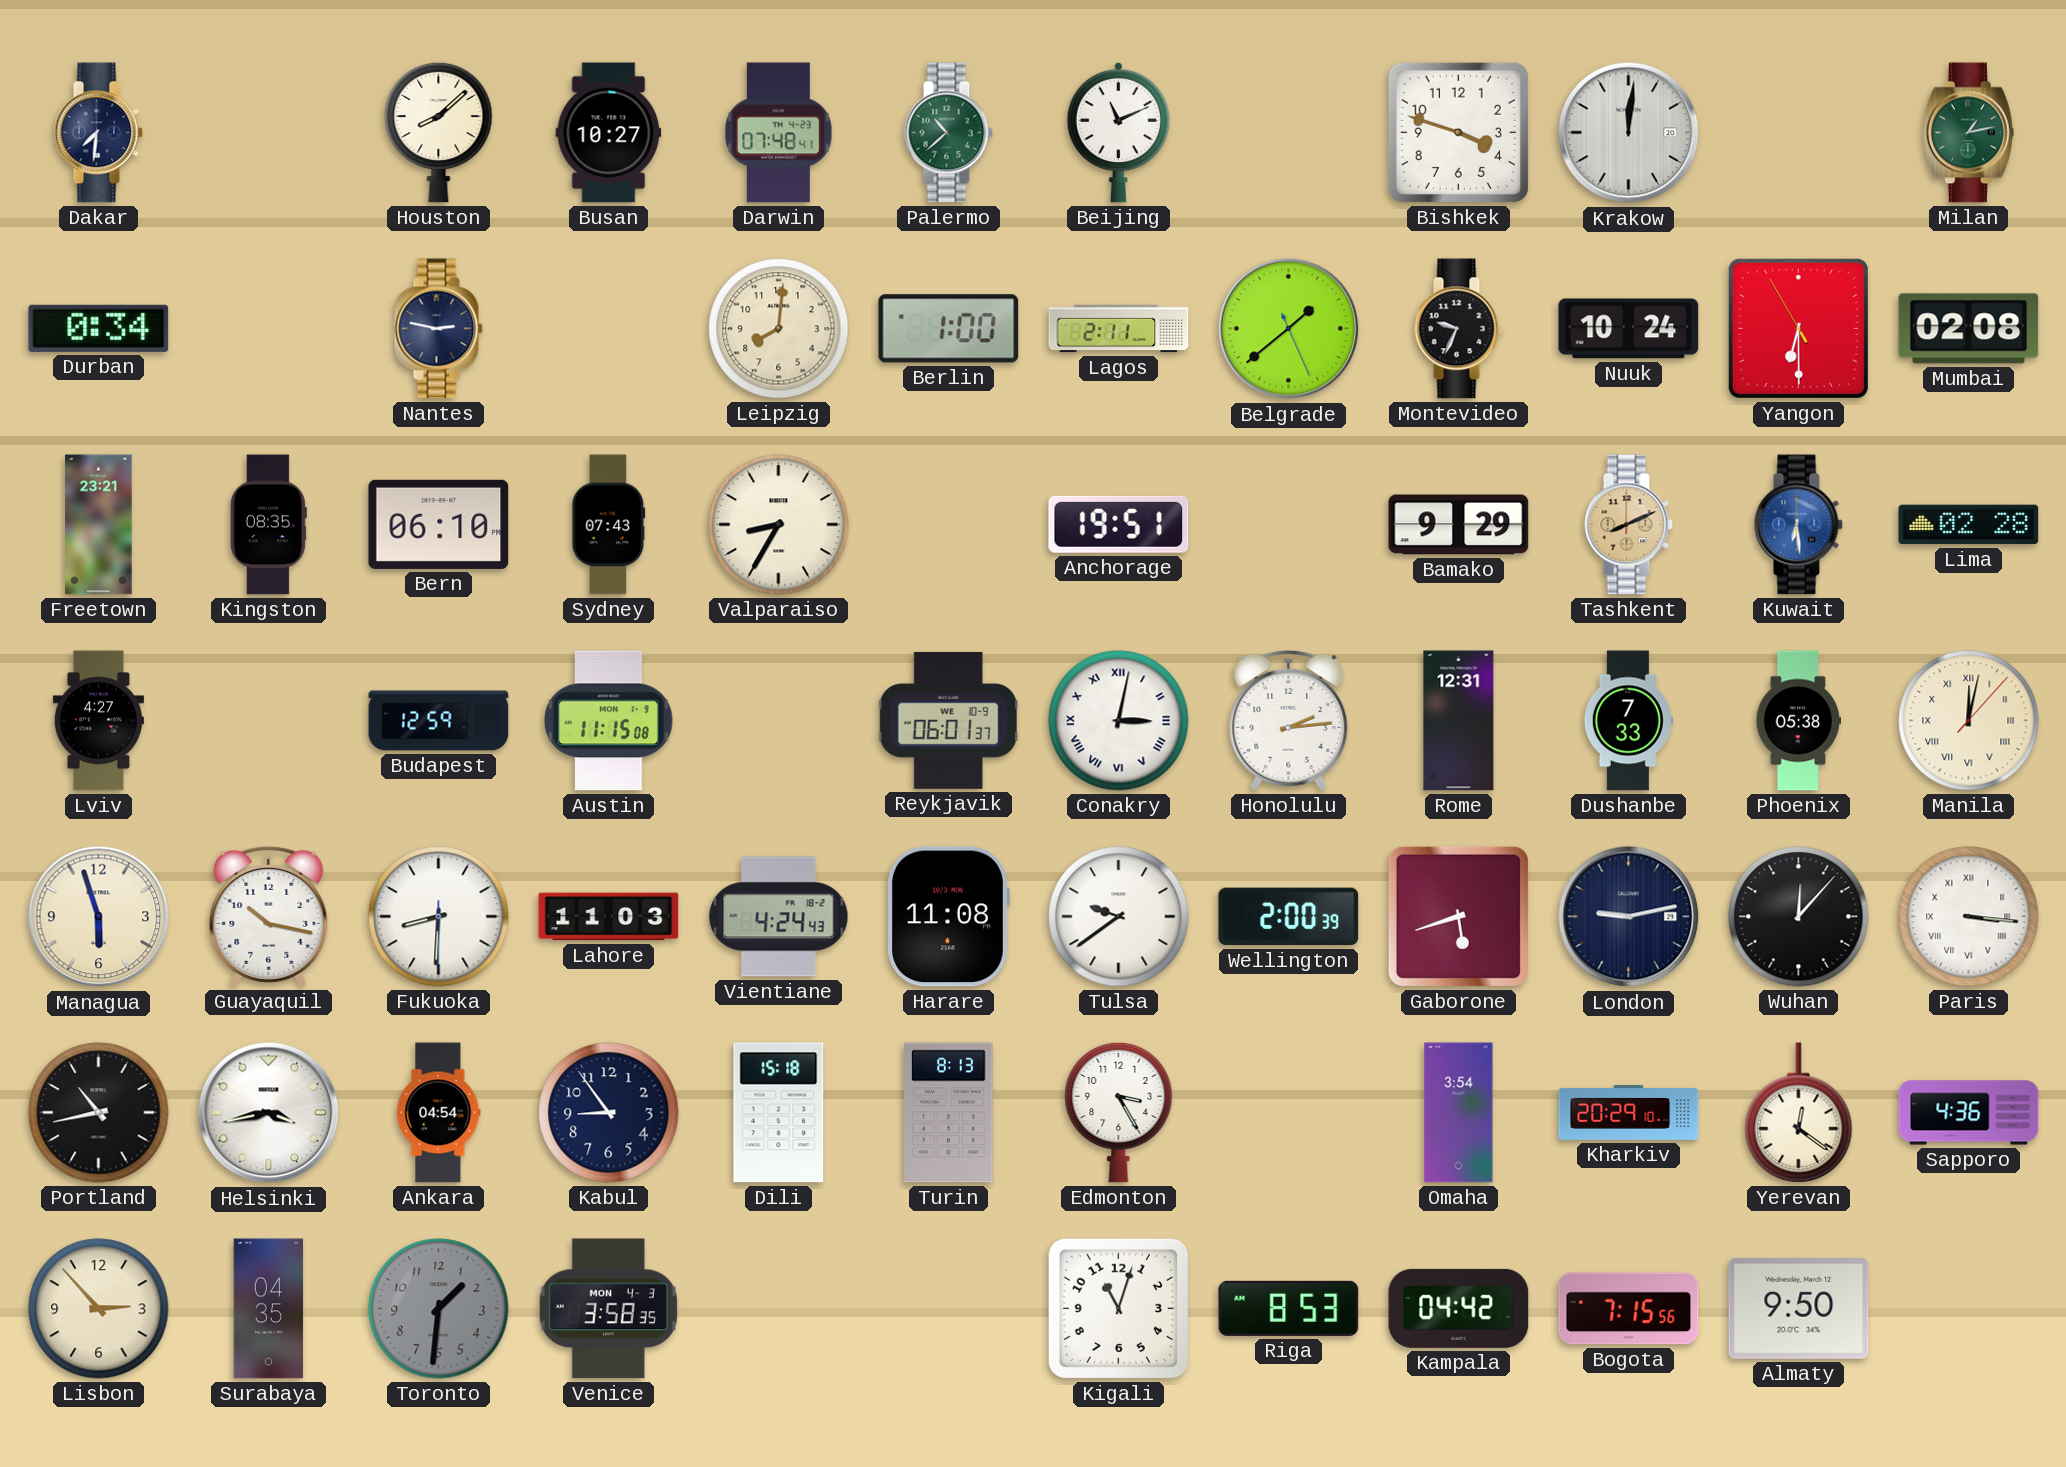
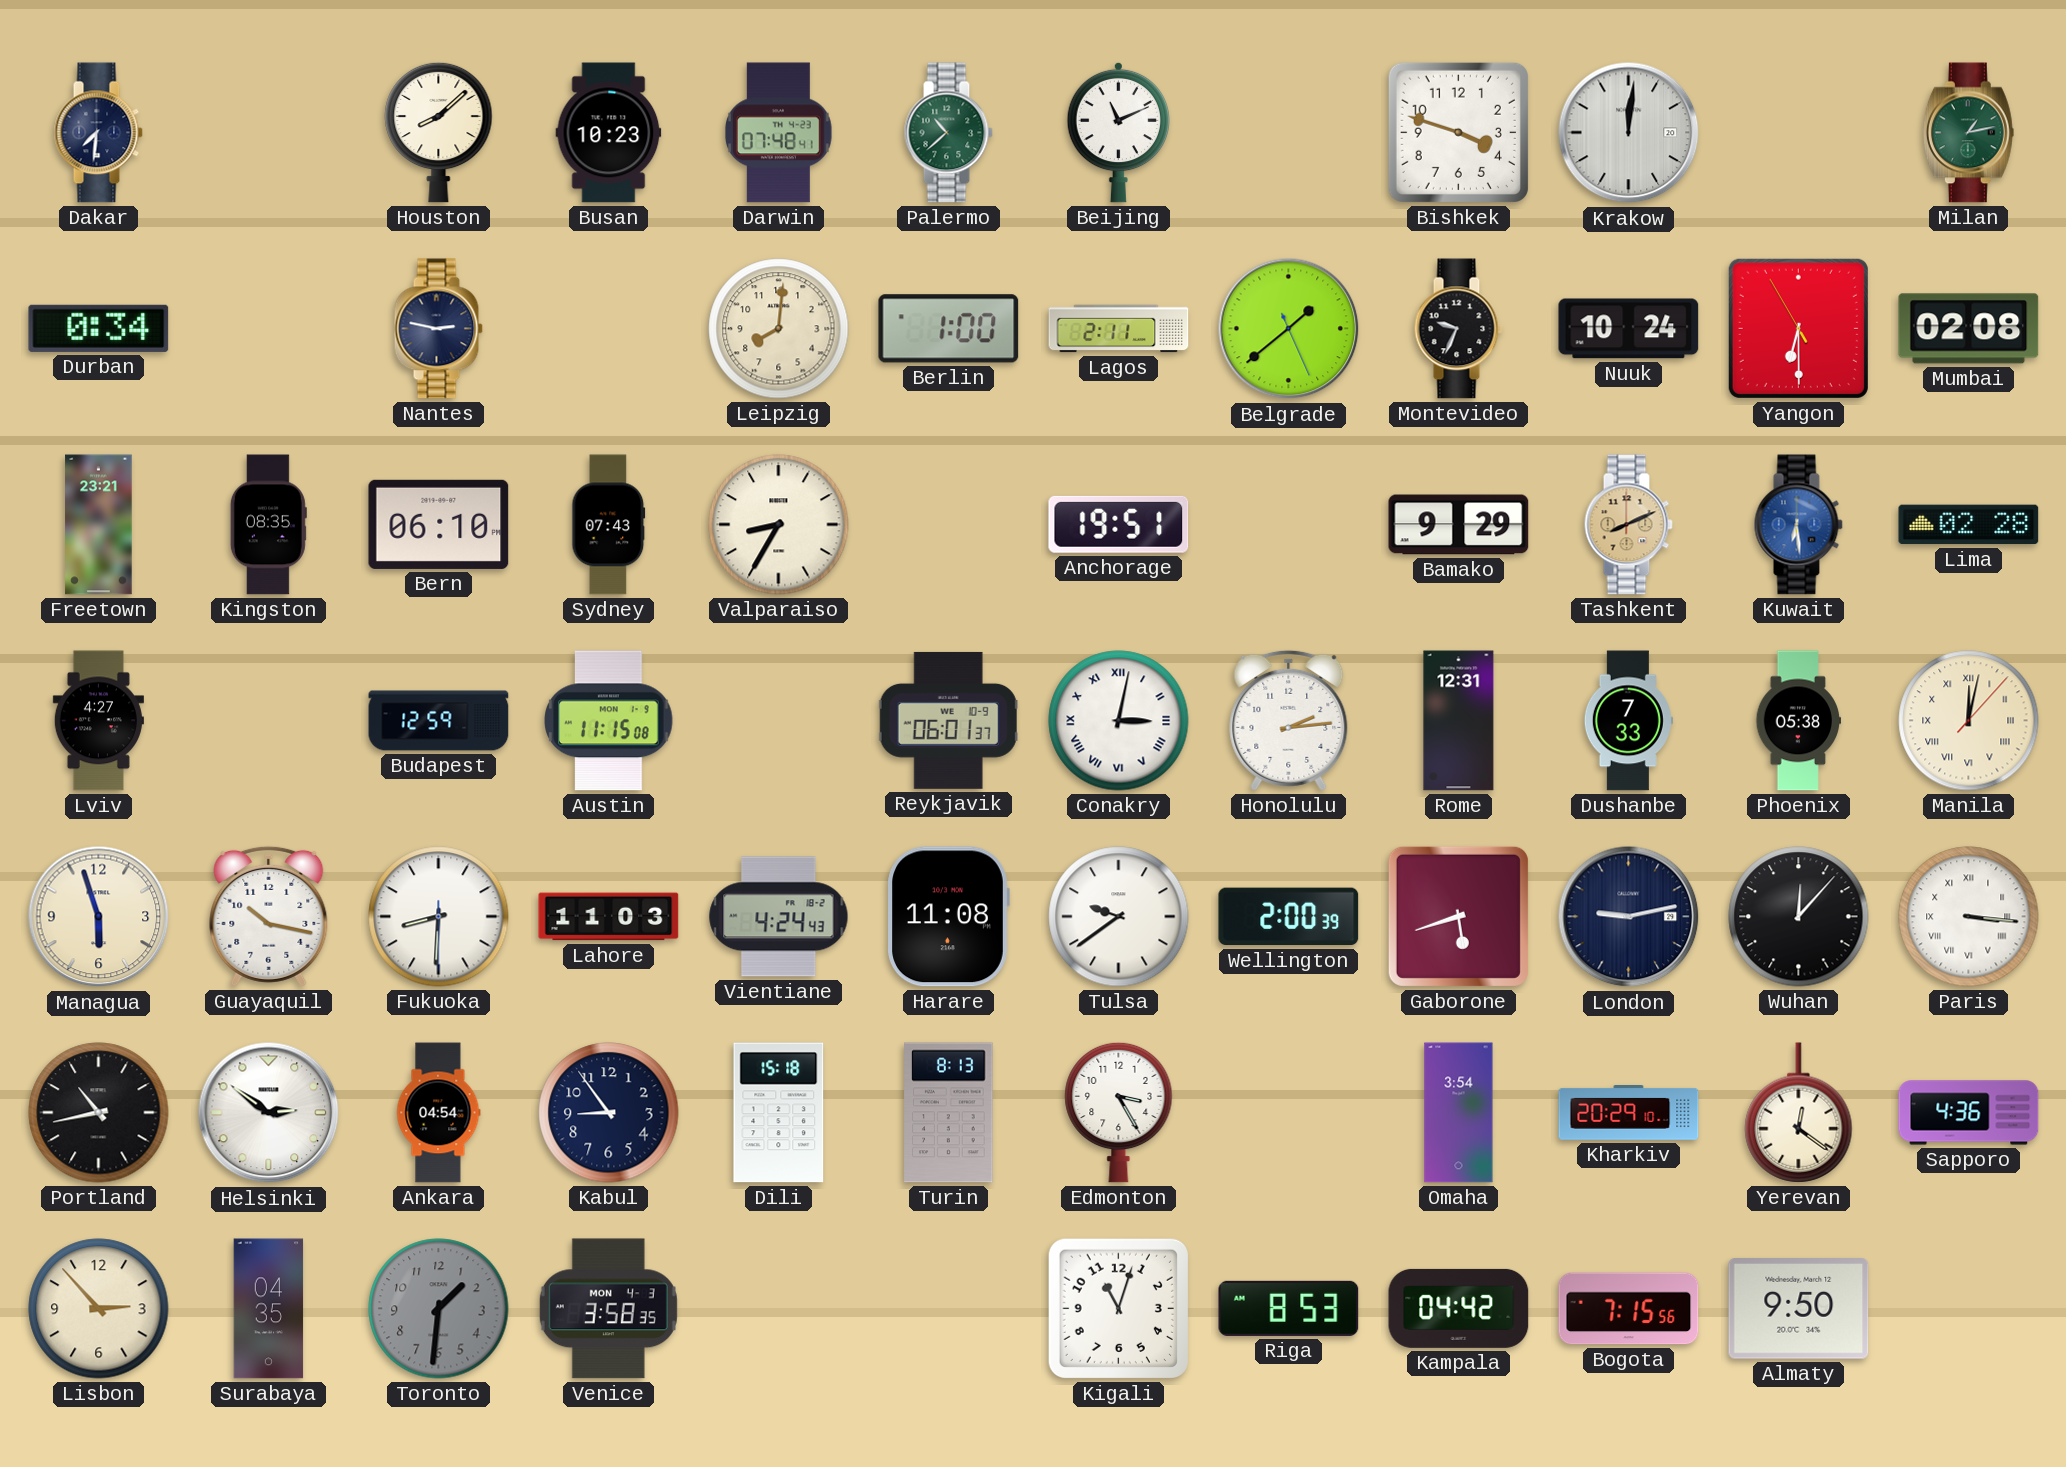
Busan: 10:27 -> 10:23
Helsinki: 3:43 -> 2:51
